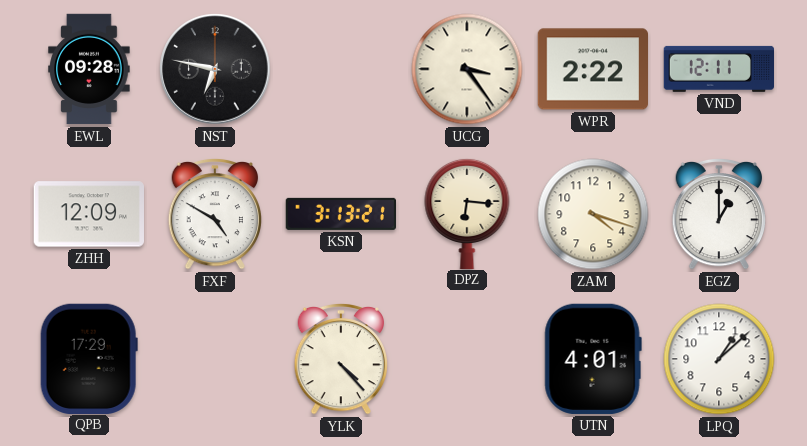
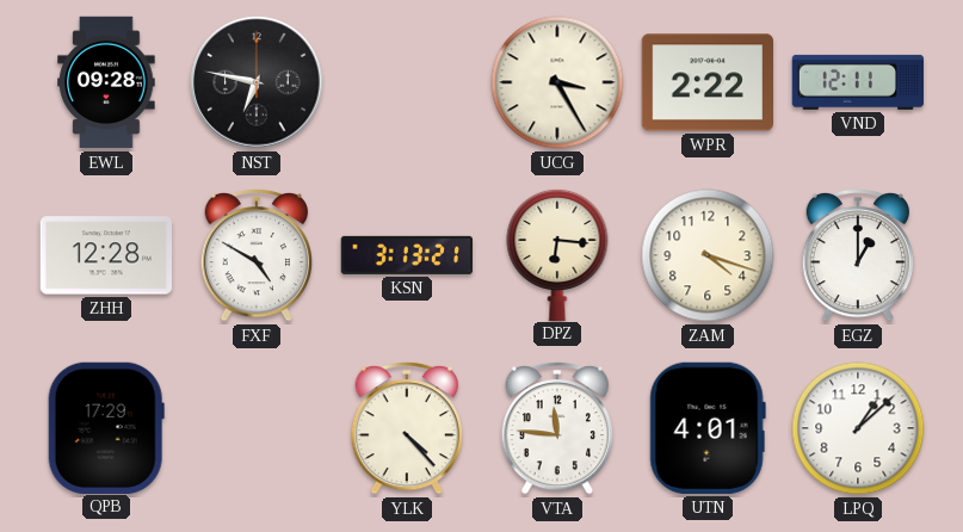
UCG: 3:24 -> 3:25
ZHH: 12:09 -> 12:28
VTA: none -> 11:46
